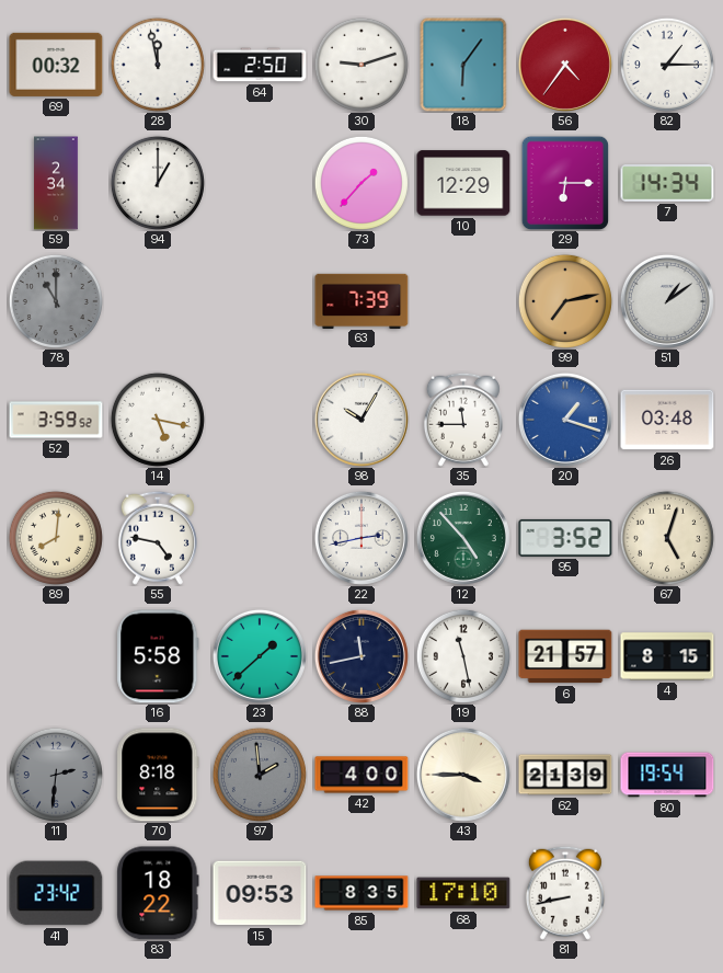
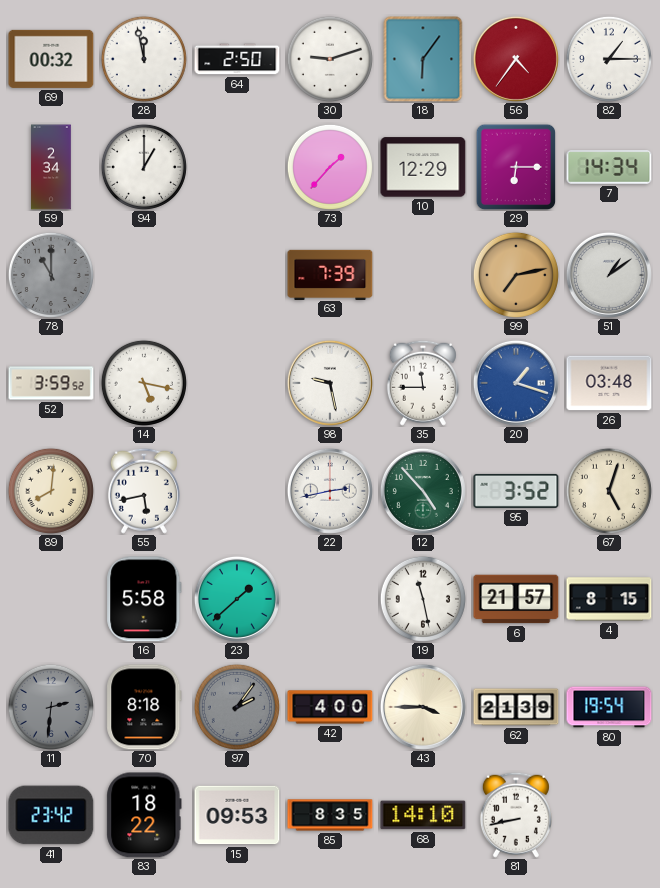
98: 10:05 -> 9:28
55: 4:47 -> 5:43
88: 11:43 -> none
97: 1:59 -> 2:06
68: 17:10 -> 14:10
